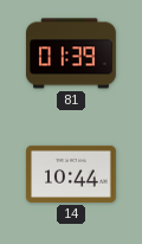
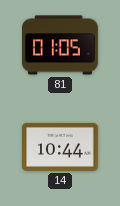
81: 01:39 -> 01:05
